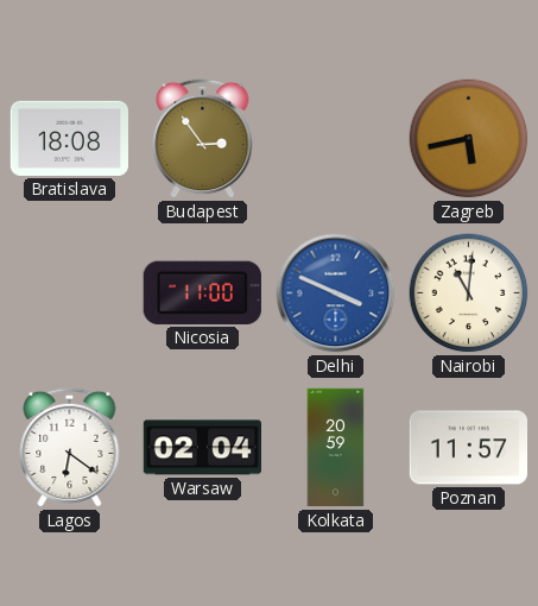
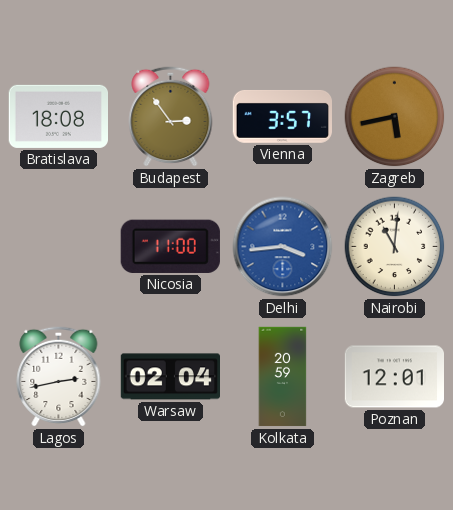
Vienna: none -> 3:57
Delhi: 3:49 -> 3:44
Lagos: 6:21 -> 2:43
Poznan: 11:57 -> 12:01
